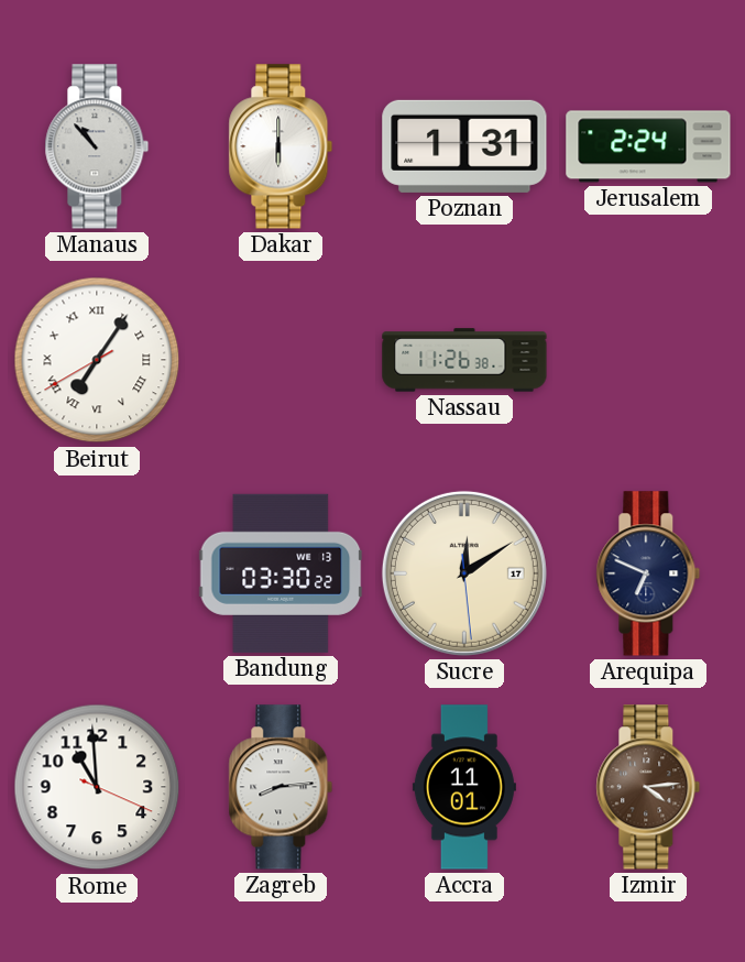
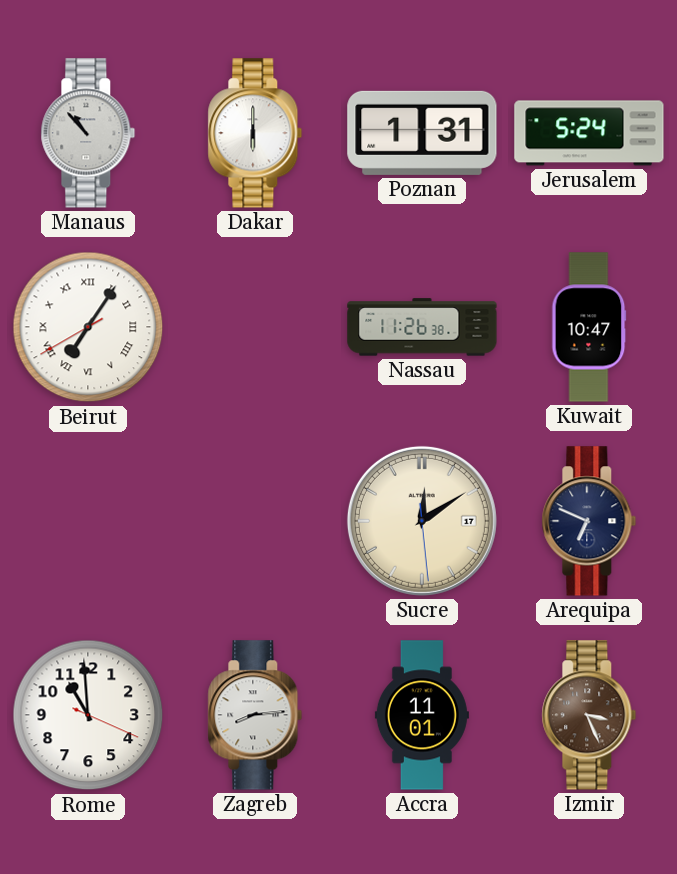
Jerusalem: 2:24 -> 5:24
Kuwait: none -> 10:47
Bandung: 03:30 -> none
Izmir: 4:14 -> 3:26
